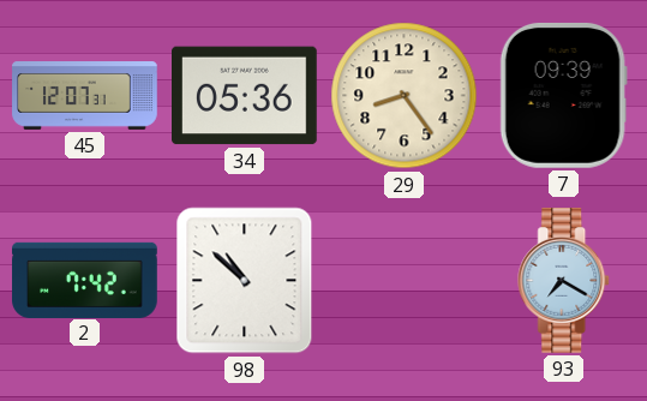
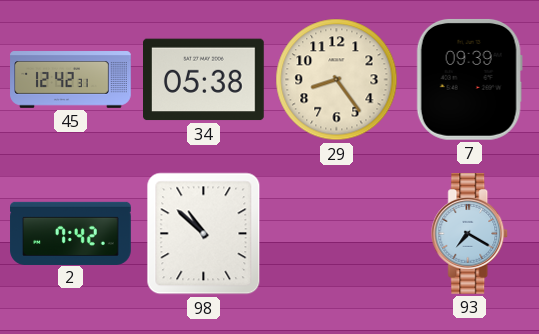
45: 12:07 -> 12:42
34: 05:36 -> 05:38
